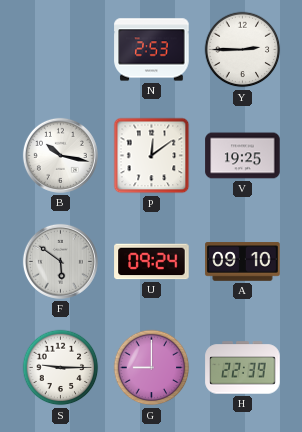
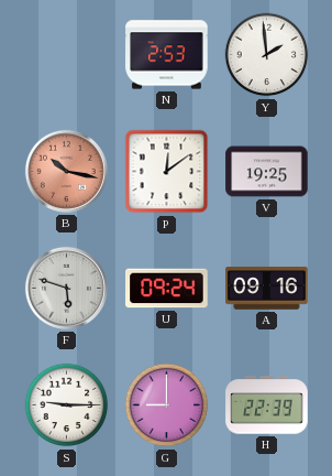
Y: 2:45 -> 1:59
B dial: white -> salmon
F: 5:51 -> 5:48
A: 09:10 -> 09:16
